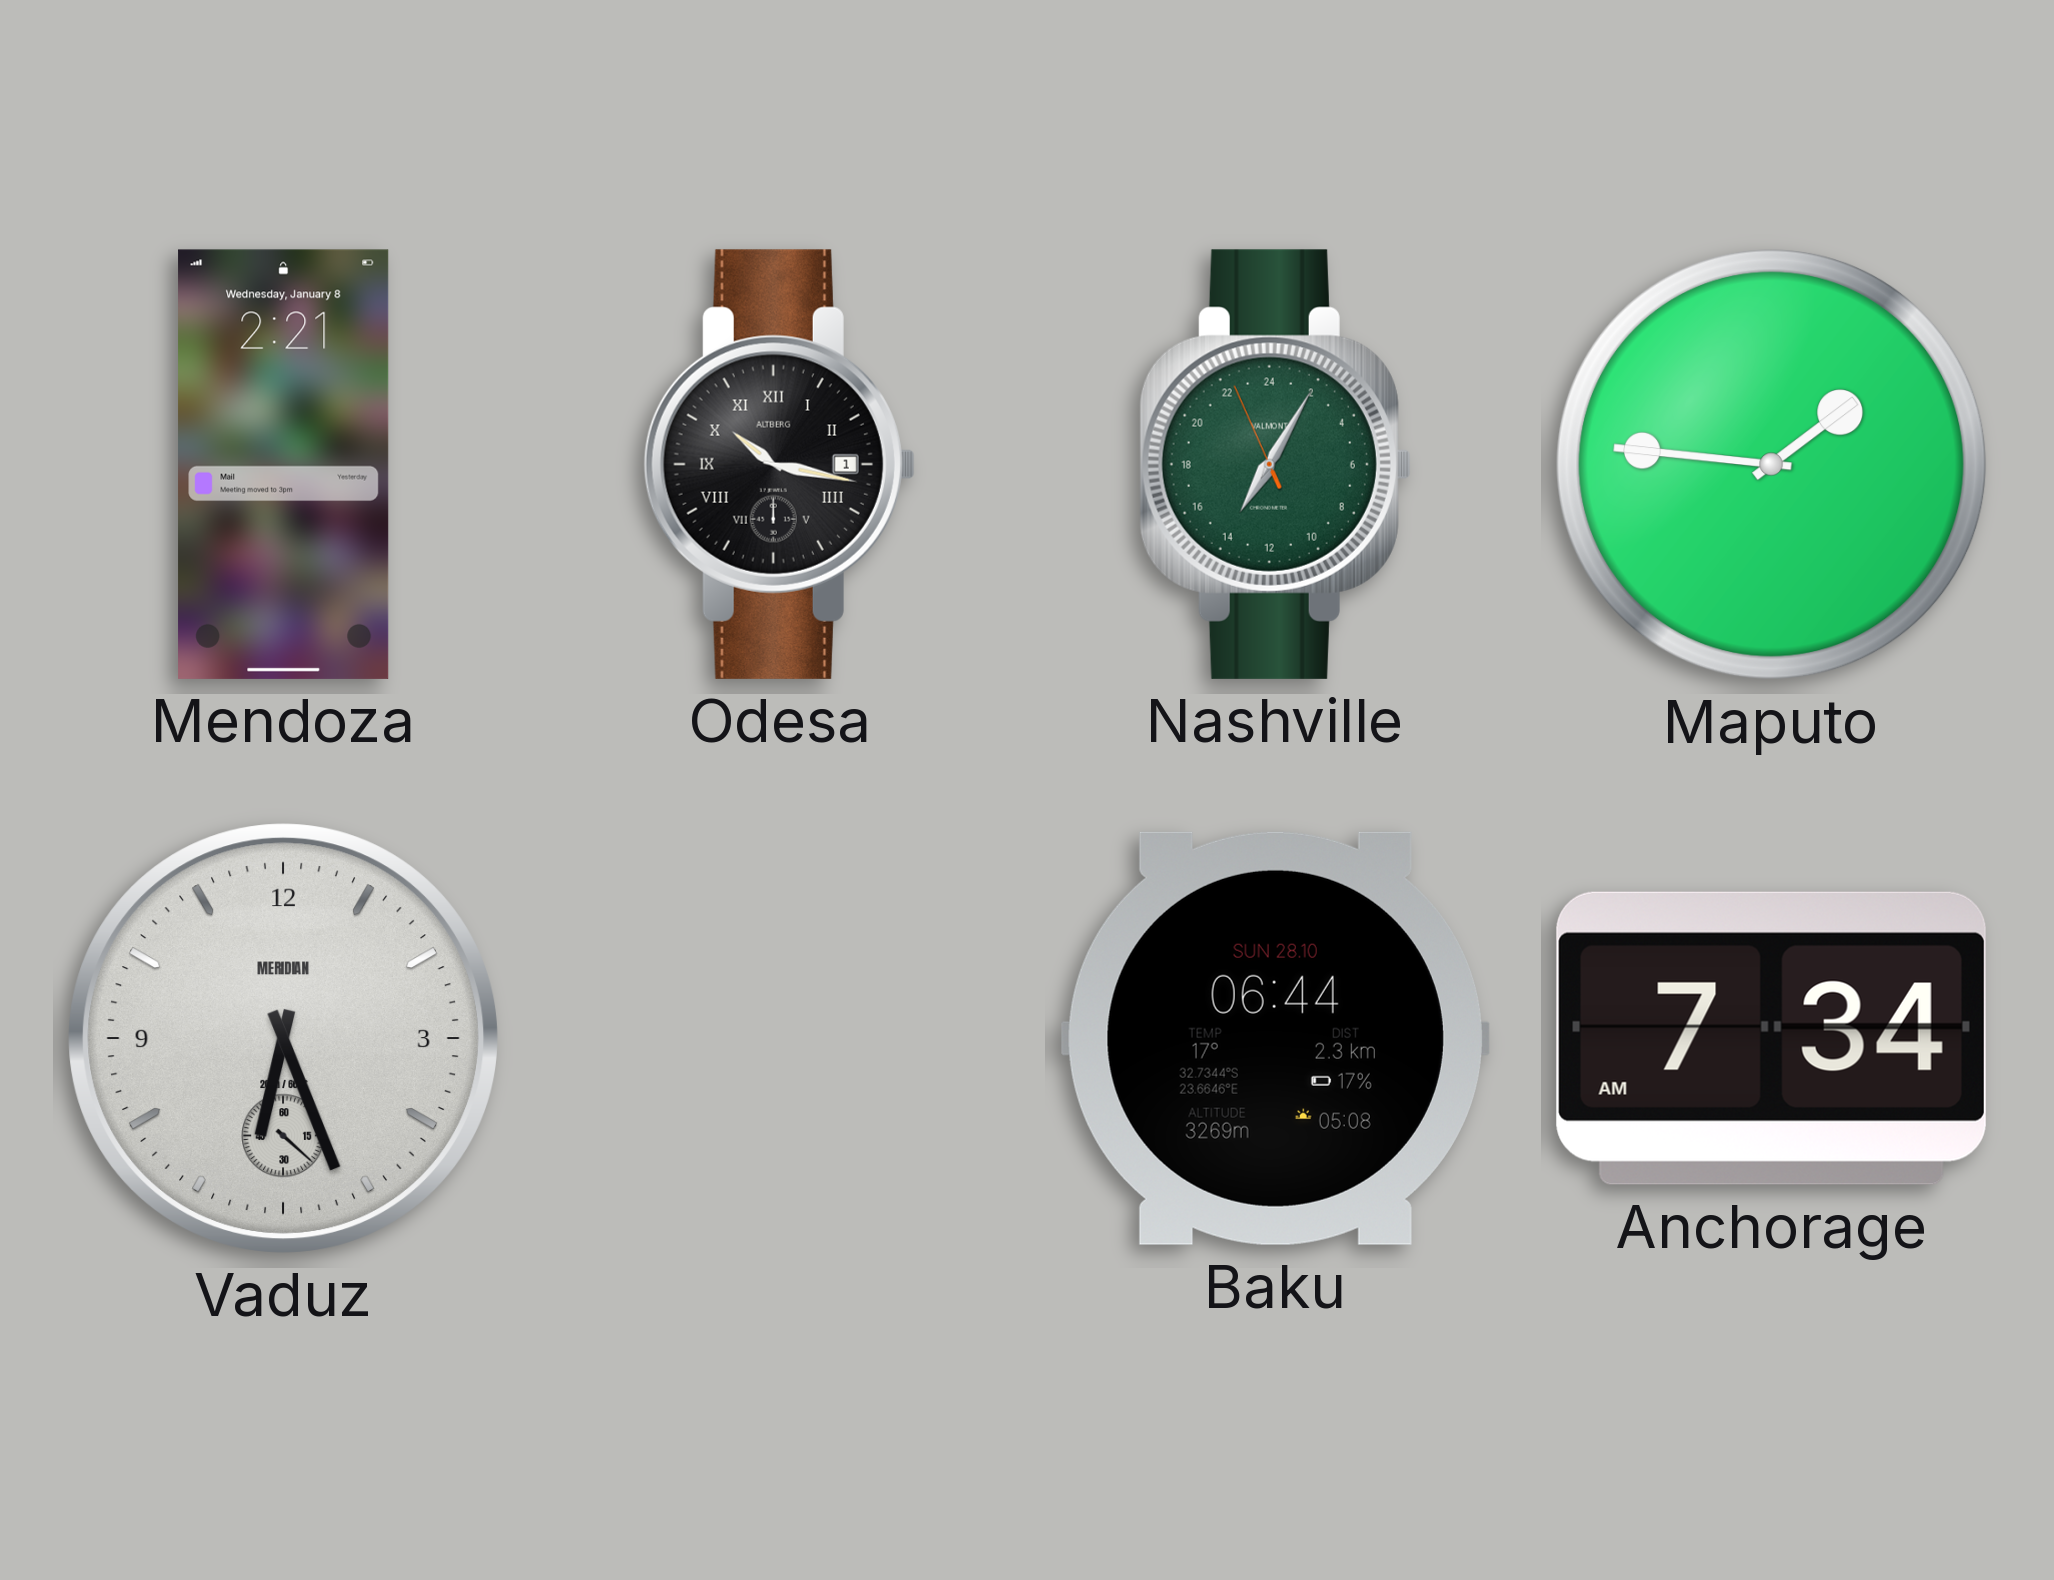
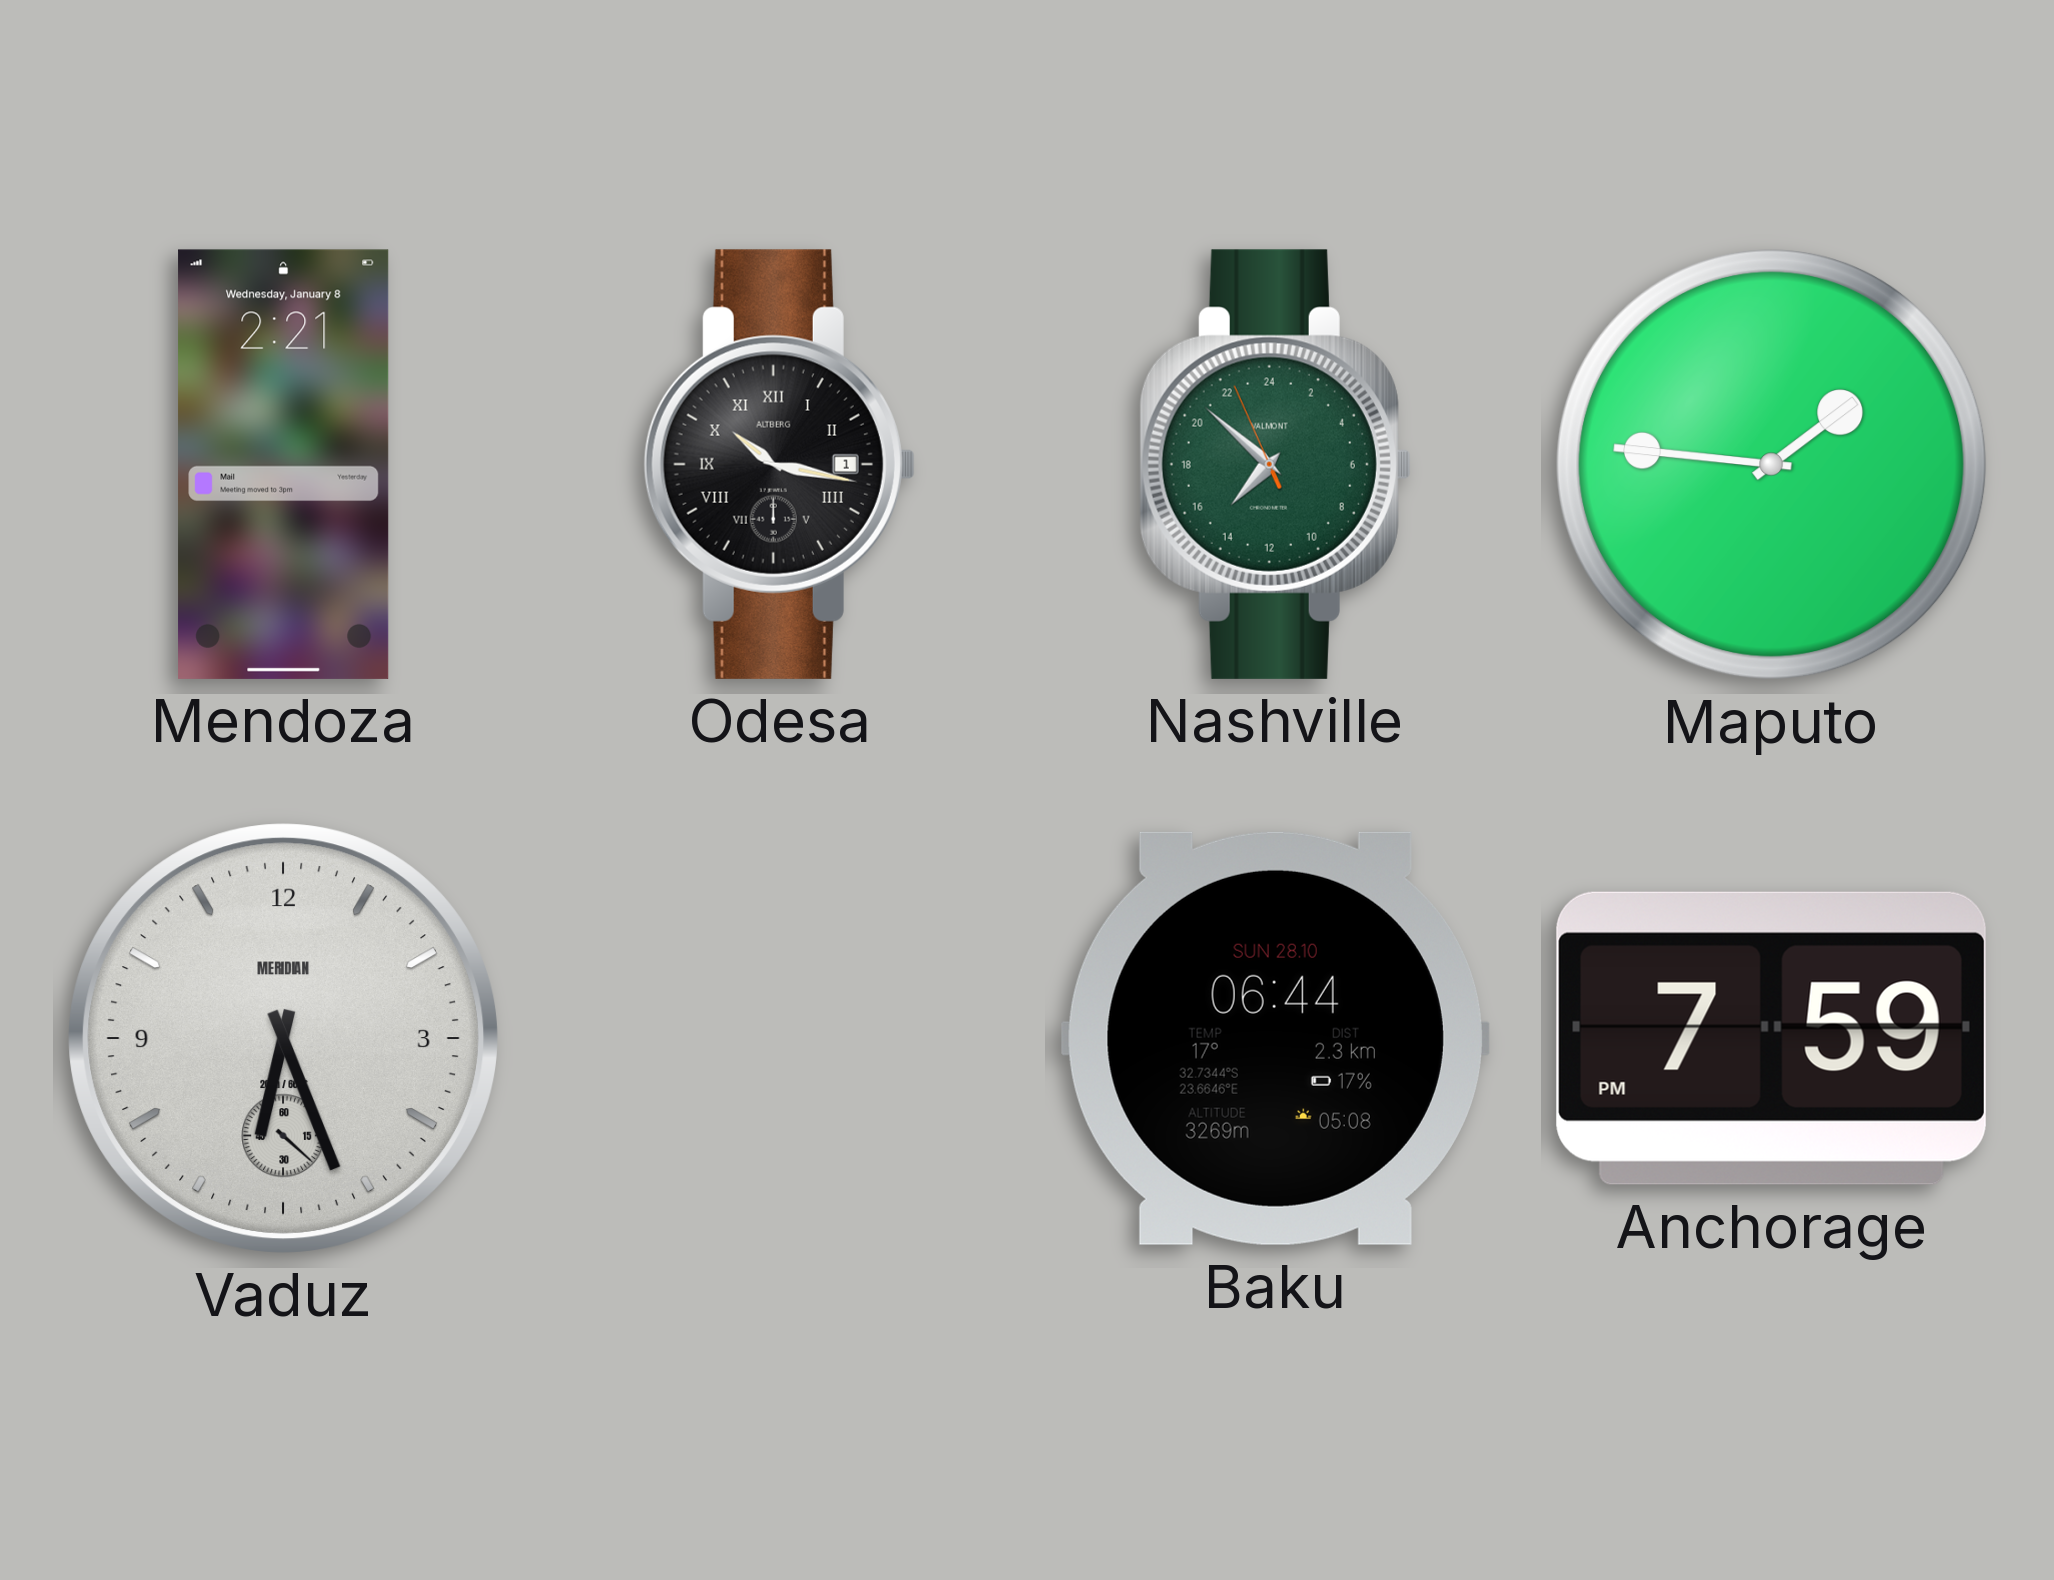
Nashville: 14:04 -> 14:51
Anchorage: 7:34 -> 7:59
